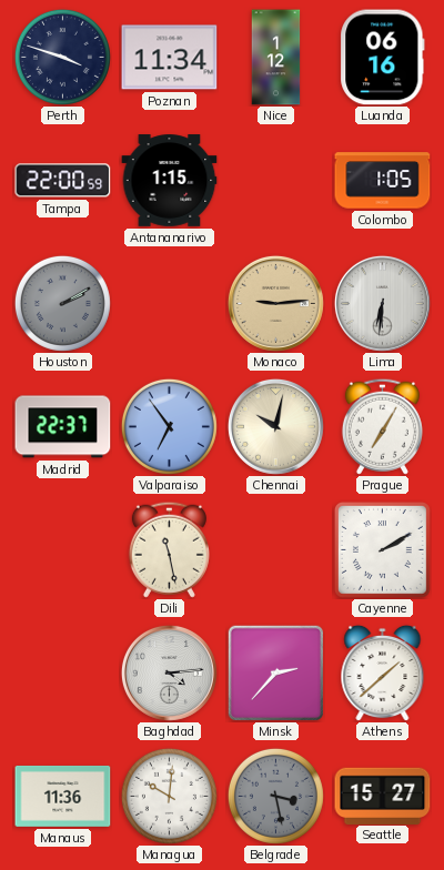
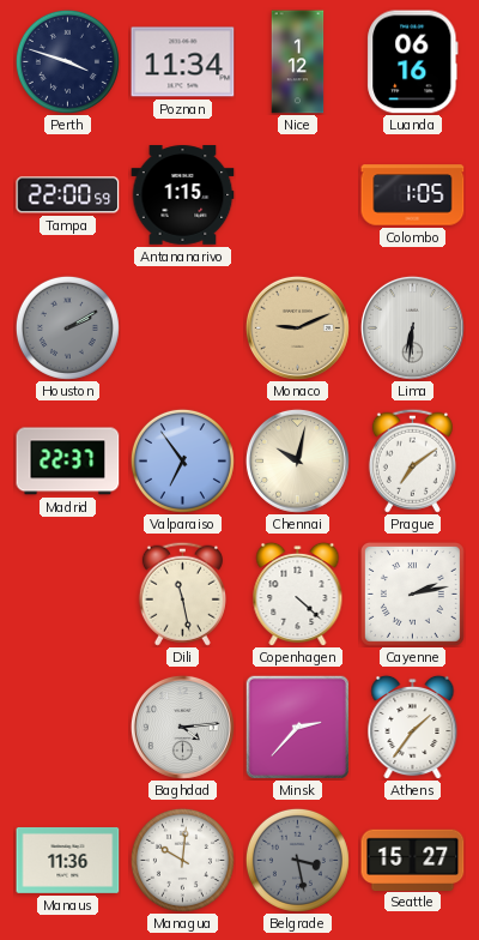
Monaco: 9:14 -> 9:11
Prague: 7:05 -> 7:09
Copenhagen: none -> 4:22
Cayenne: 2:10 -> 2:13
Athens: 1:38 -> 1:36
